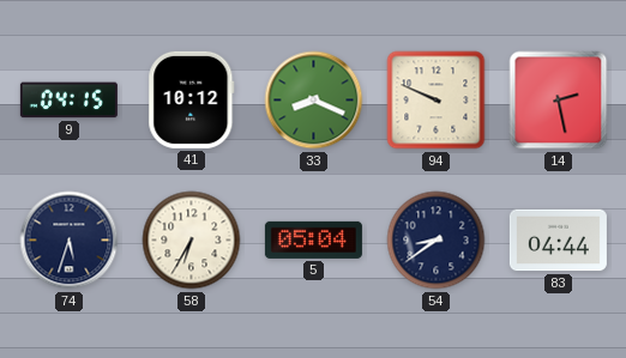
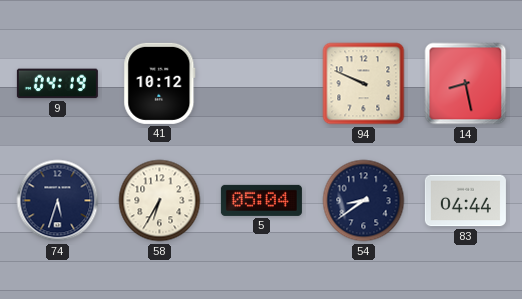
9: 04:15 -> 04:19
33: 8:19 -> none
14: 2:28 -> 8:28
